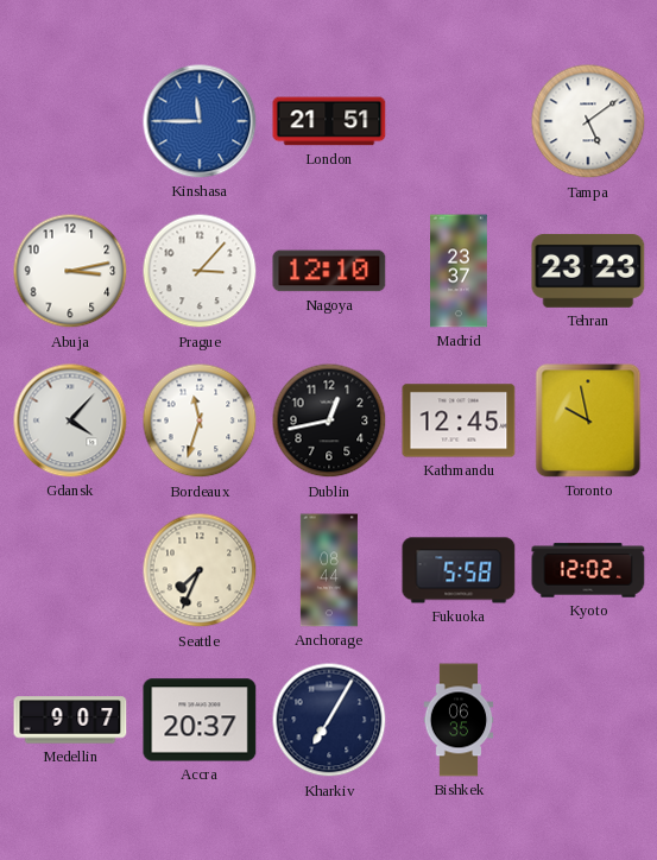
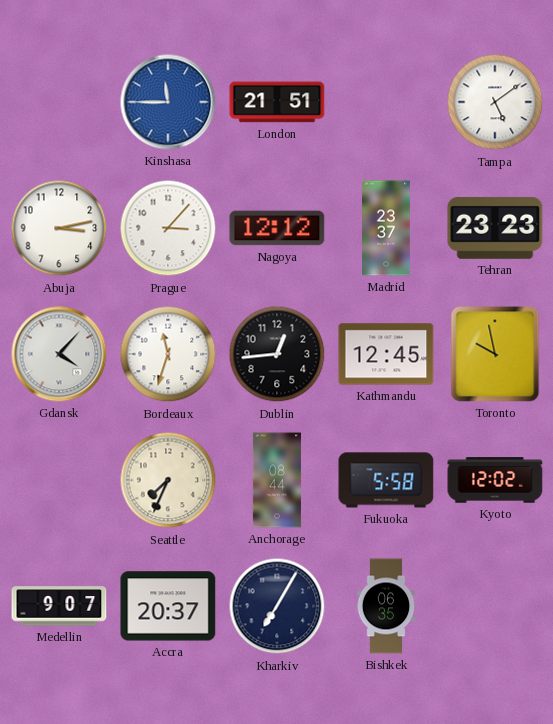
Nagoya: 12:10 -> 12:12
Dublin: 12:43 -> 12:44
